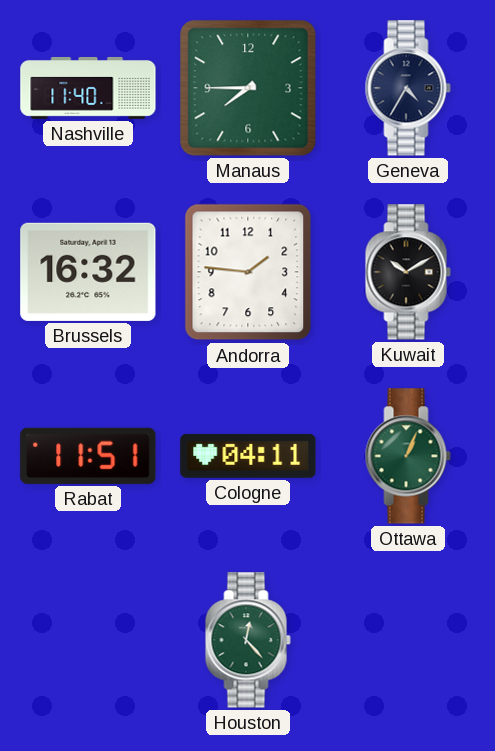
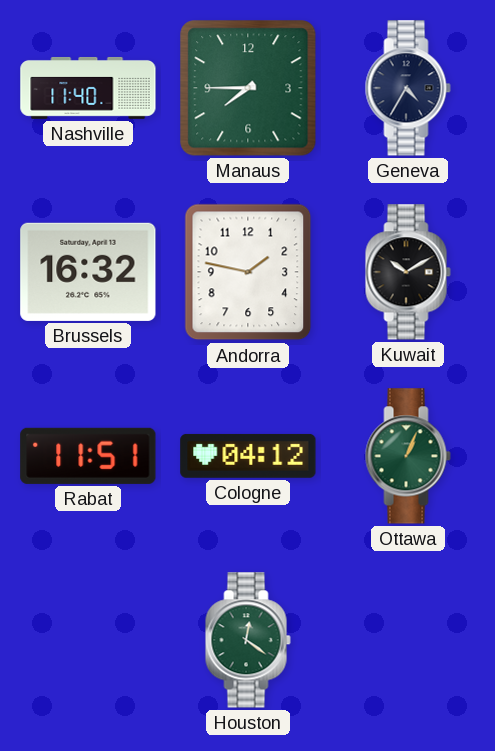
Andorra: 1:46 -> 1:47
Cologne: 04:11 -> 04:12
Houston: 12:23 -> 12:21
